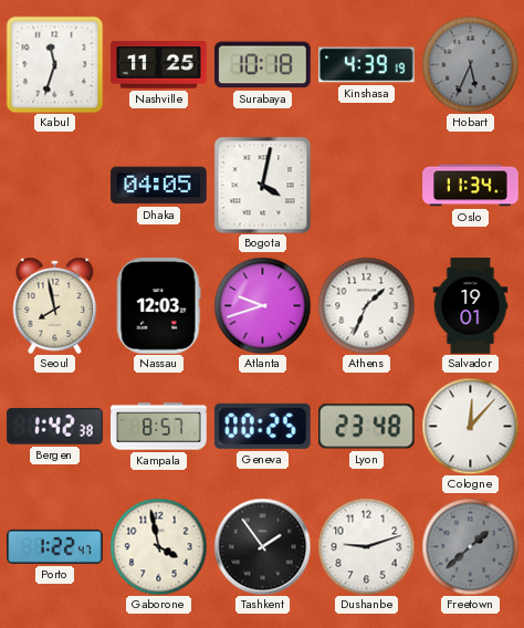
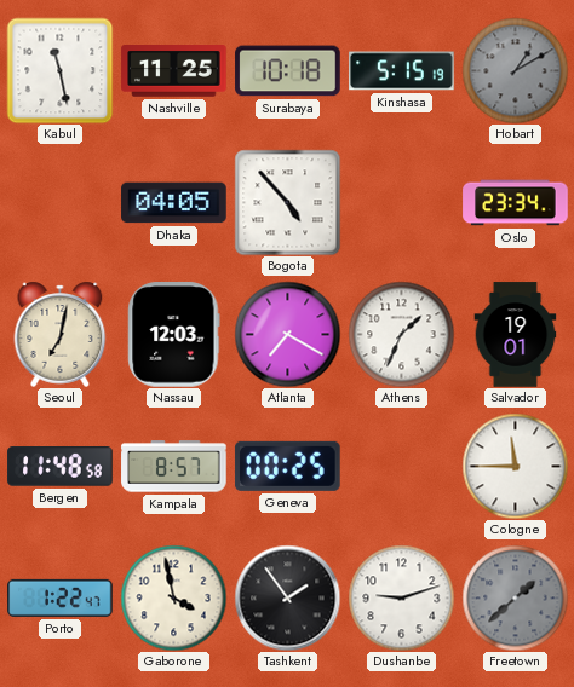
Kabul: 11:33 -> 11:28
Kinshasa: 4:39 -> 5:15
Hobart: 5:34 -> 1:10
Bogota: 4:02 -> 4:53
Oslo: 11:34 -> 23:34
Seoul: 7:58 -> 7:02
Atlanta: 9:42 -> 7:20
Bergen: 1:42 -> 11:48
Lyon: 23:48 -> none
Cologne: 12:07 -> 11:45
